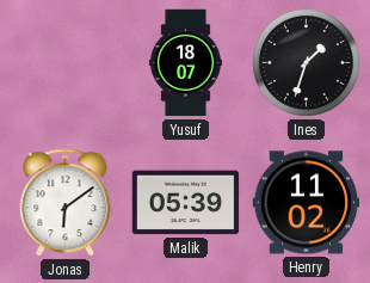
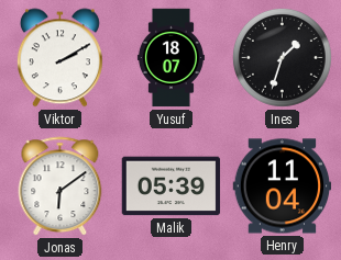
Viktor: none -> 2:10
Henry: 11:02 -> 11:04
